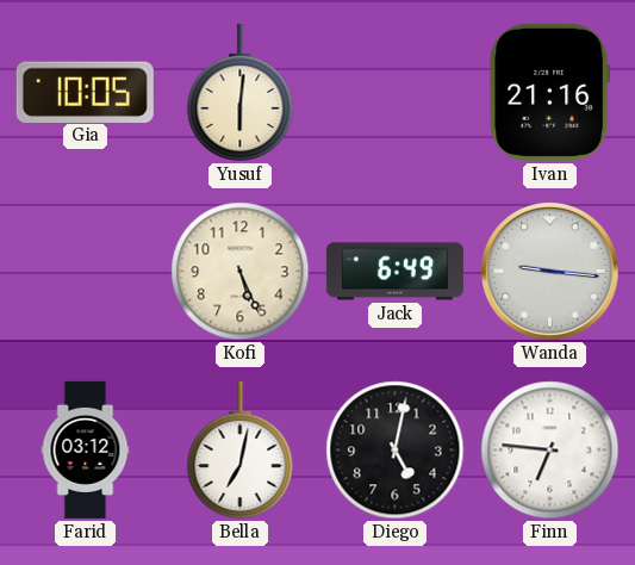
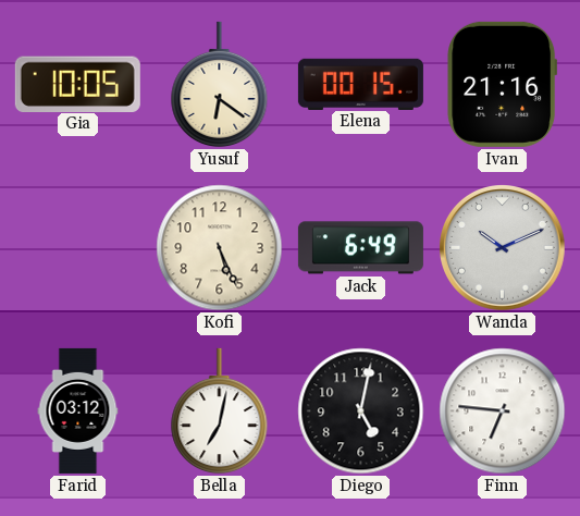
Yusuf: 6:01 -> 6:21
Elena: none -> 00:15
Wanda: 9:16 -> 10:11
